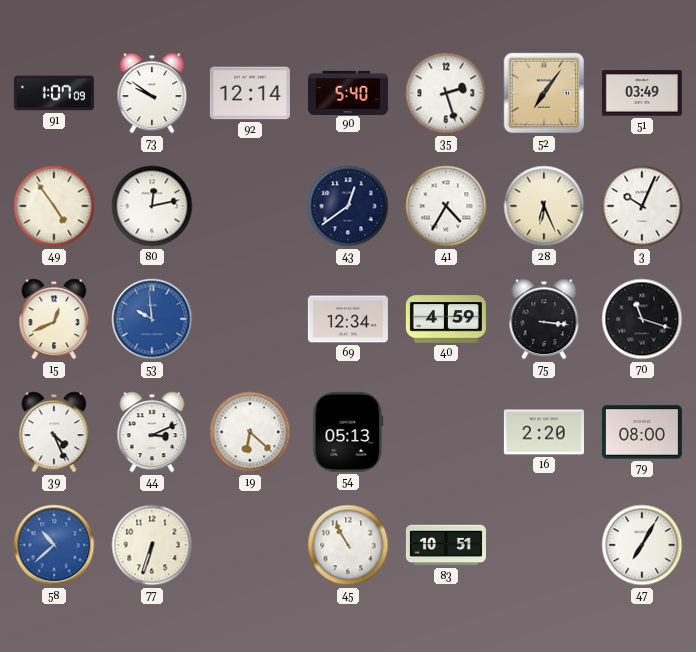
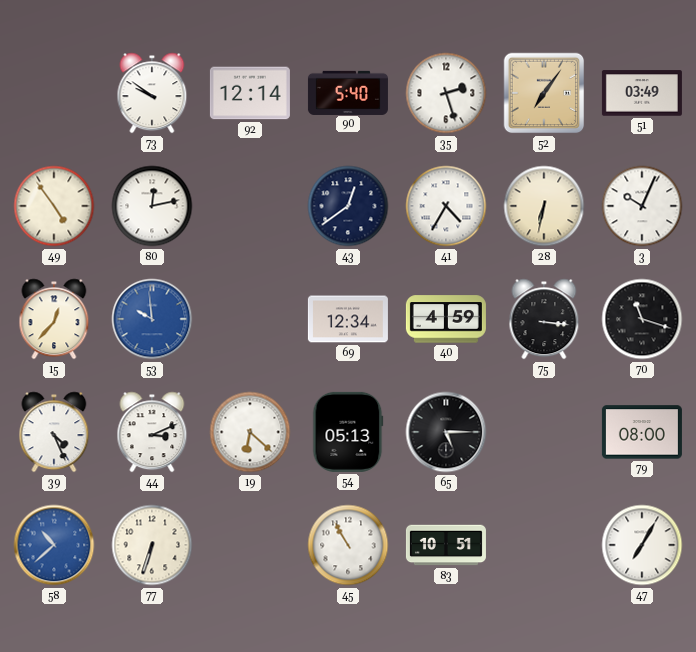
91: 1:07 -> none
28: 6:26 -> 6:32
15: 12:41 -> 12:37
65: none -> 5:15
16: 2:20 -> none
